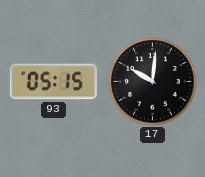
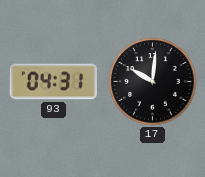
93: 05:15 -> 04:31
